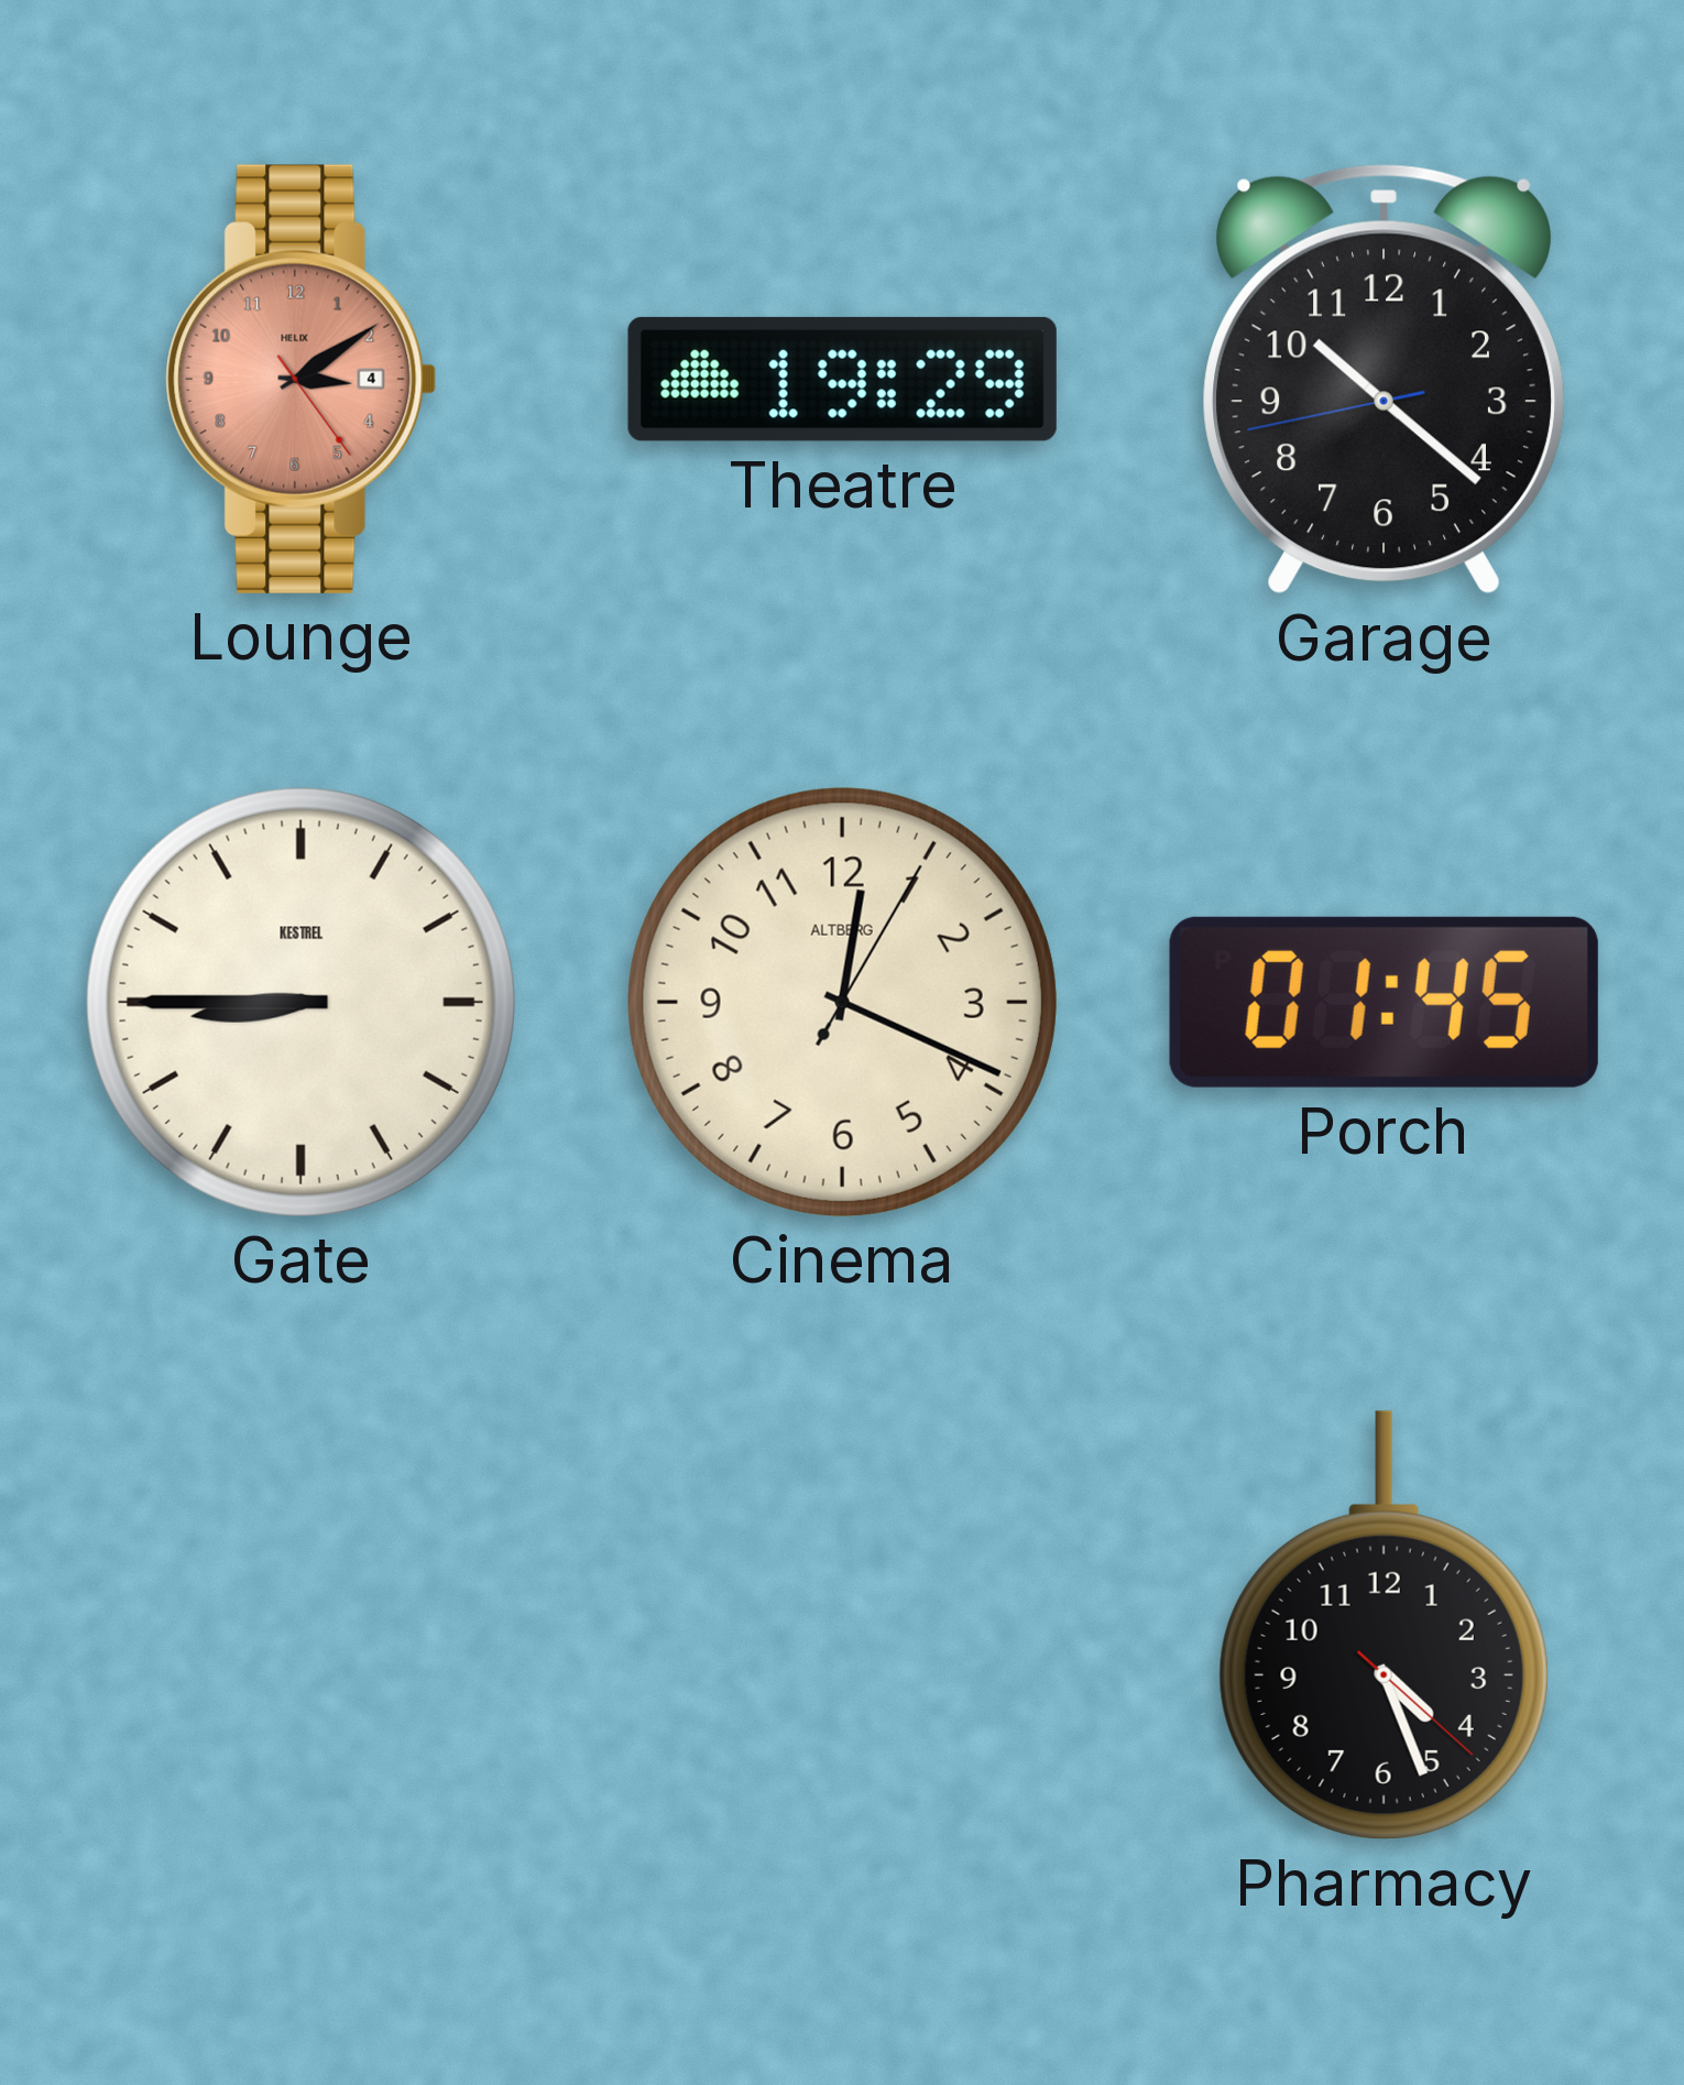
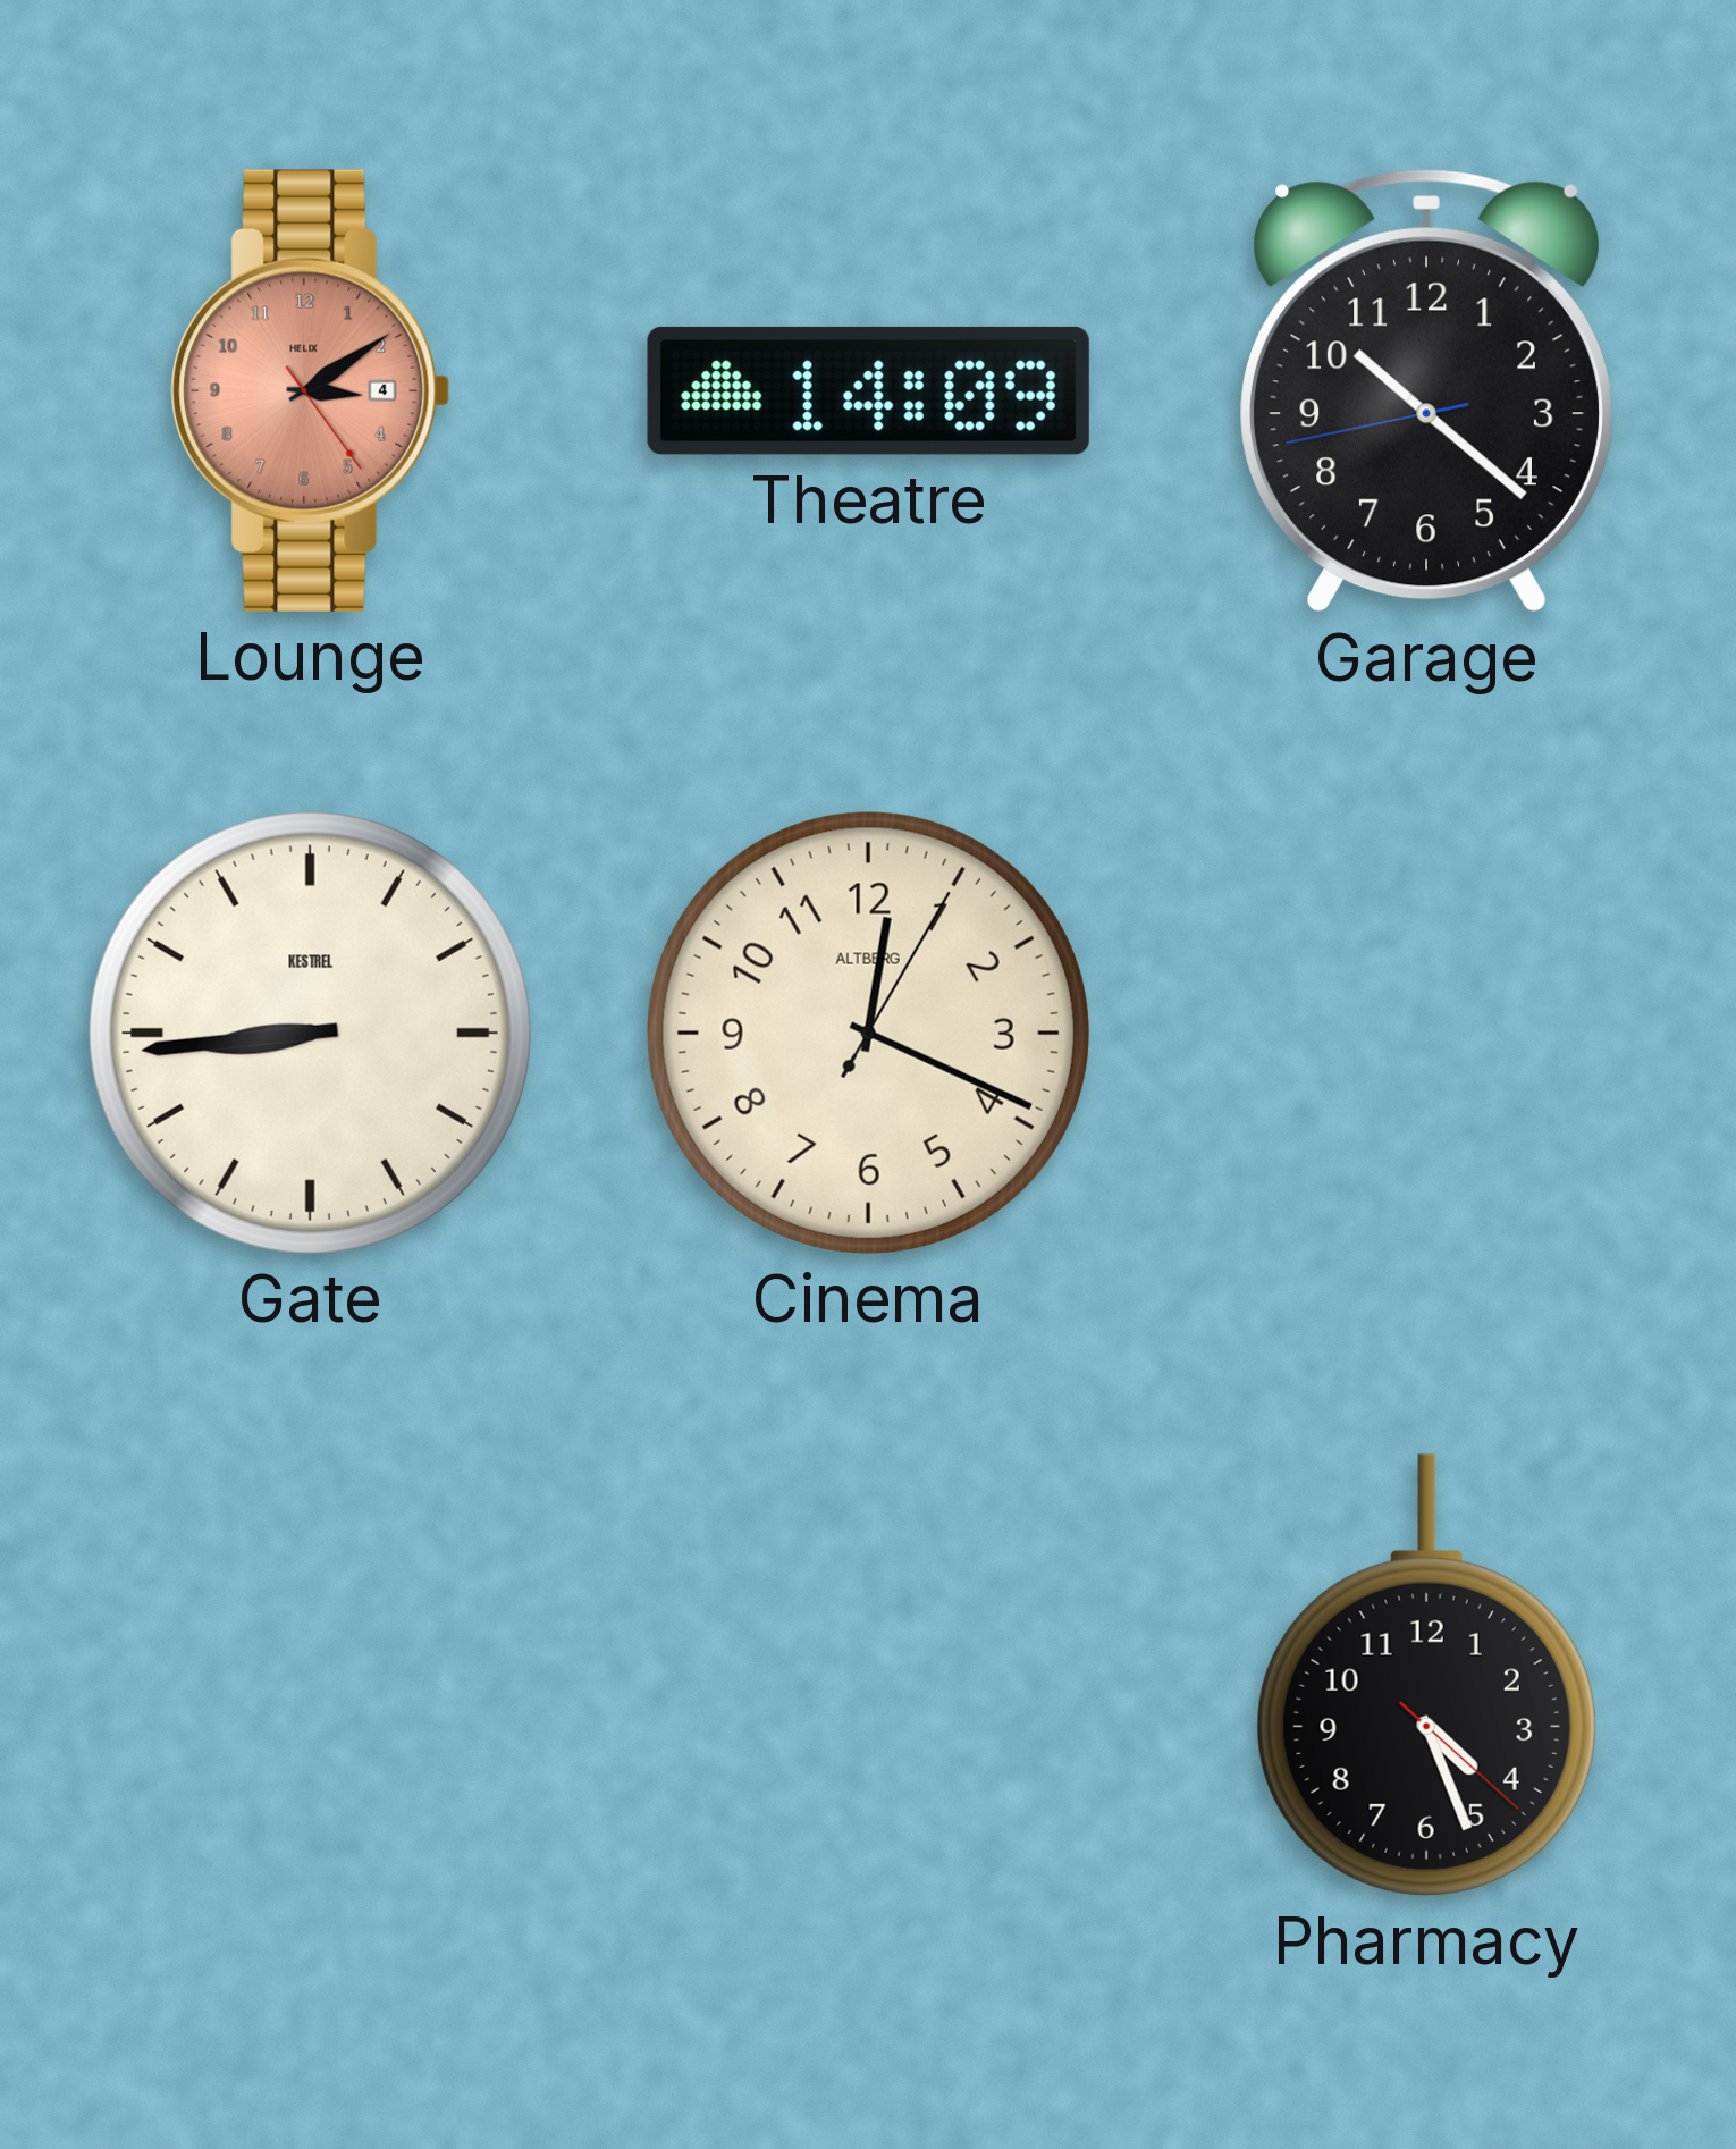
Theatre: 19:29 -> 14:09
Gate: 8:45 -> 8:44
Porch: 01:45 -> none
